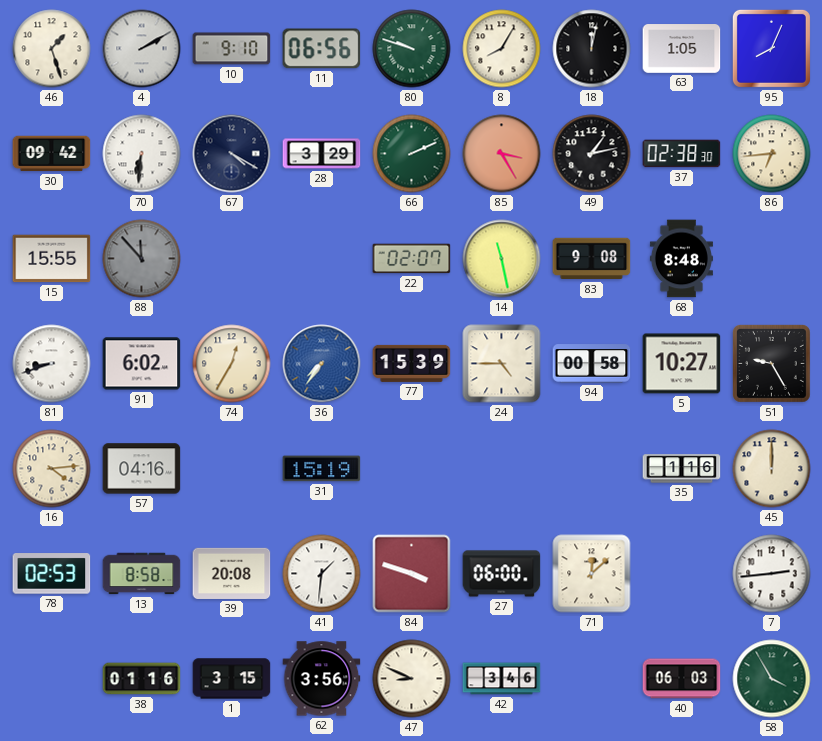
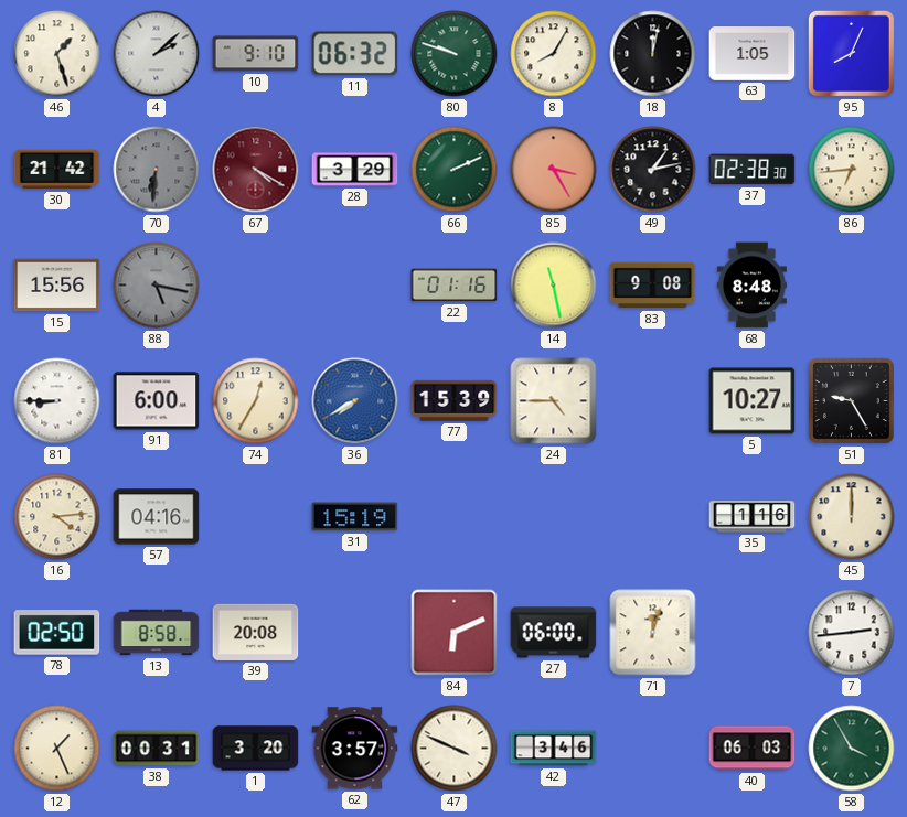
4: 2:10 -> 2:08
11: 06:56 -> 06:32
30: 09:42 -> 21:42
70 dial: white -> grey
67 dial: navy -> burgundy
15: 15:55 -> 15:56
88: 11:53 -> 5:17
22: 02:07 -> 01:16
81: 8:42 -> 8:45
91: 6:02 -> 6:00
36: 7:36 -> 7:40
94: 00:58 -> none
78: 02:53 -> 02:50
41: 1:31 -> none
84: 3:48 -> 6:11
71: 12:08 -> 12:03
12: none -> 1:26
38: 01:16 -> 00:31
1: 3:15 -> 3:20
62: 3:56 -> 3:57
47: 8:49 -> 3:49
